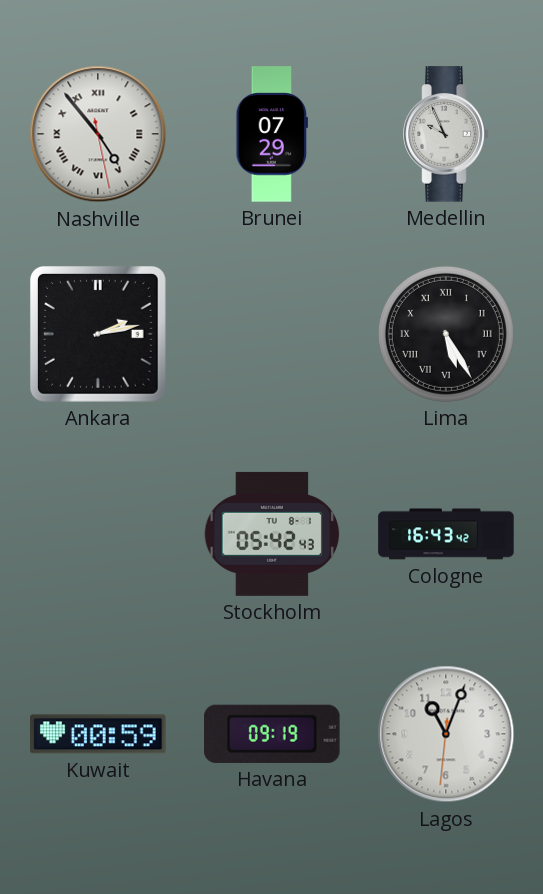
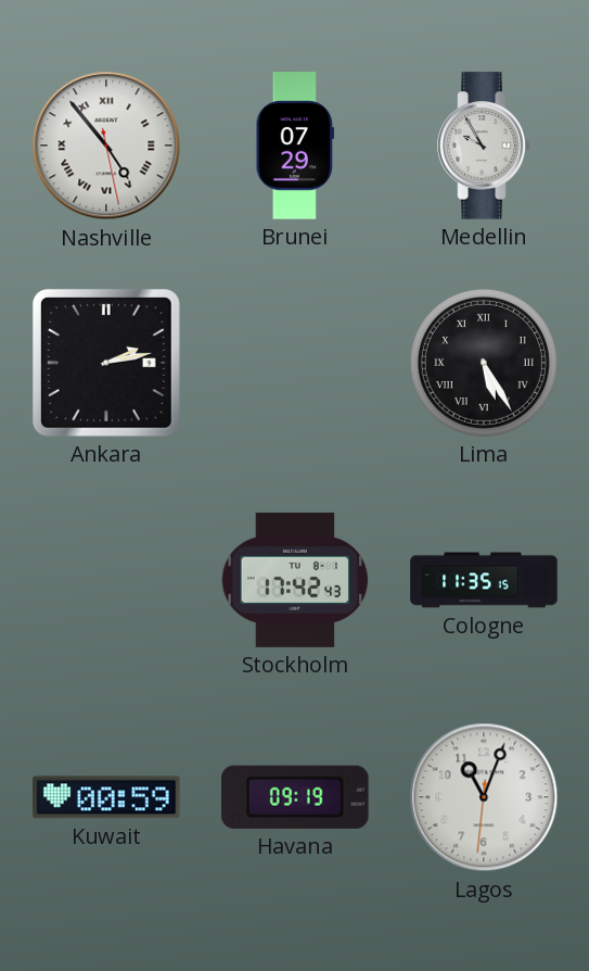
Medellin: 9:56 -> 9:55
Stockholm: 05:42 -> 17:42
Cologne: 16:43 -> 11:35
